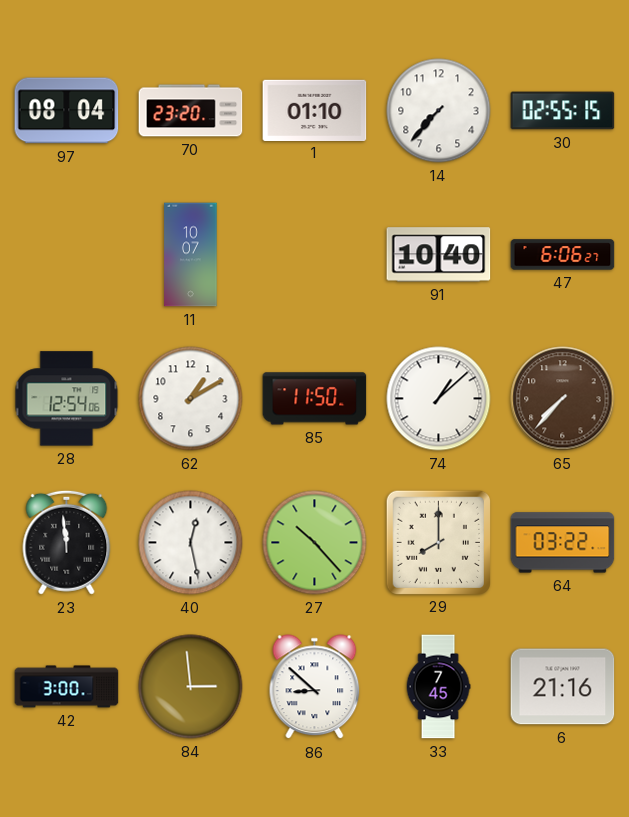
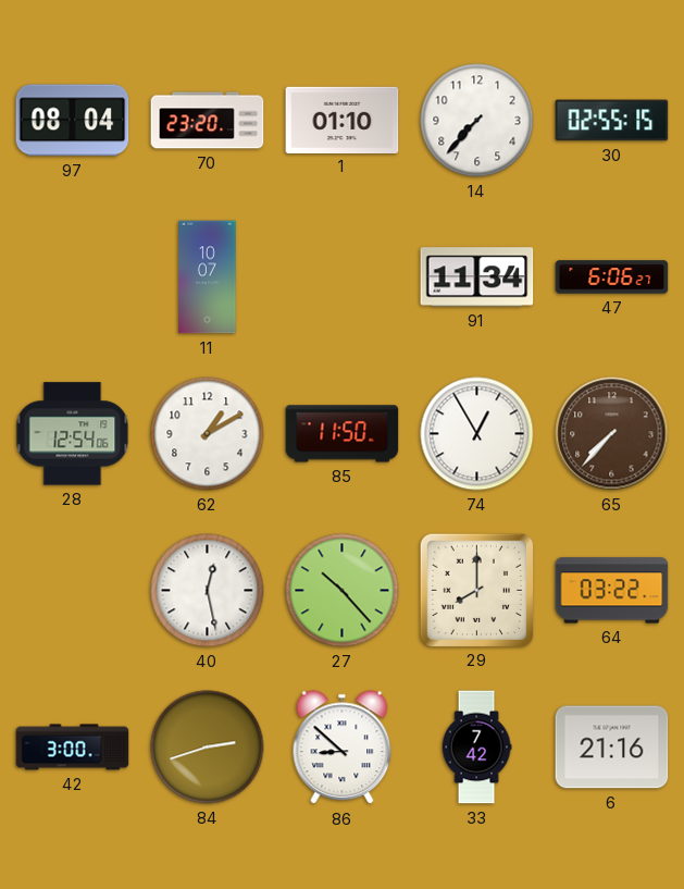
91: 10:40 -> 11:34
74: 1:08 -> 12:55
23: 11:59 -> none
84: 2:59 -> 2:42
33: 7:45 -> 7:42
